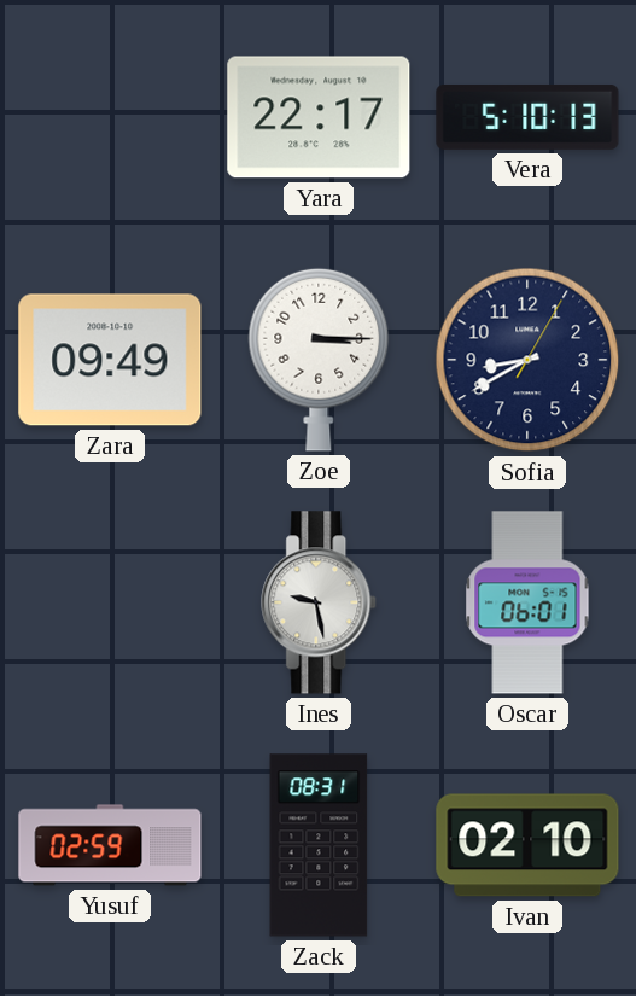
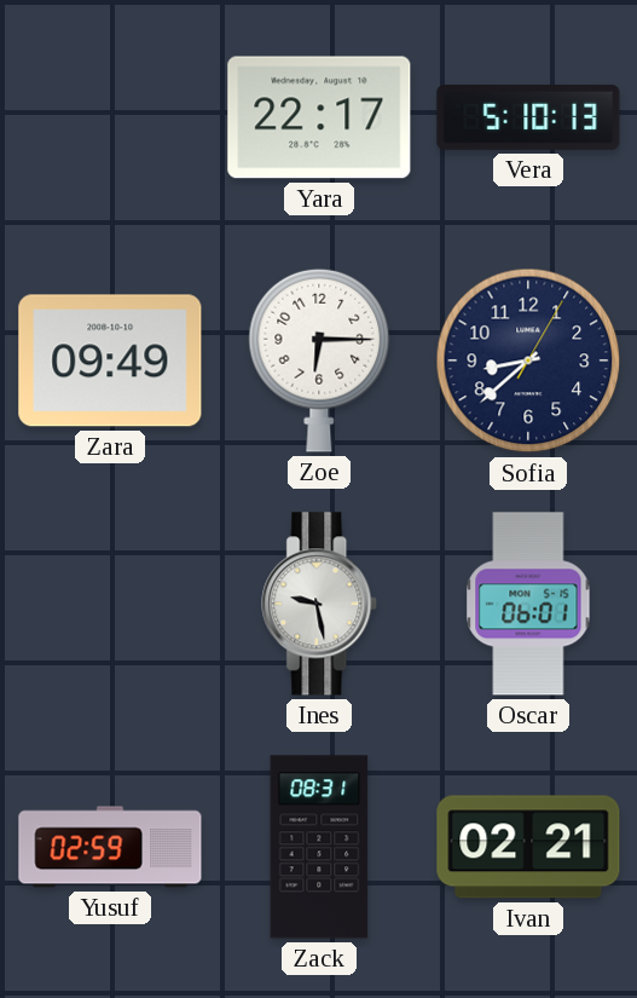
Zoe: 3:15 -> 6:15
Sofia: 8:40 -> 8:38
Ivan: 02:10 -> 02:21
